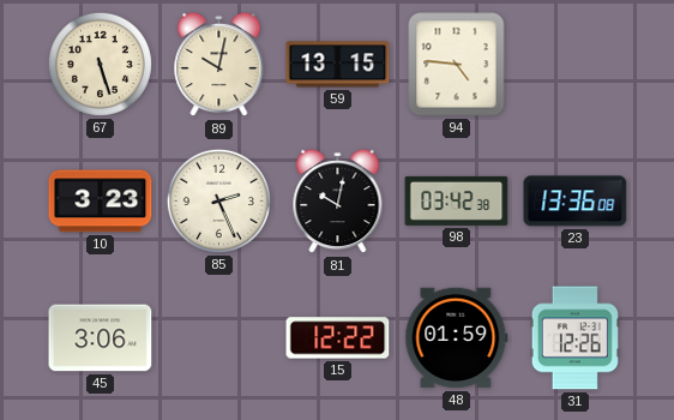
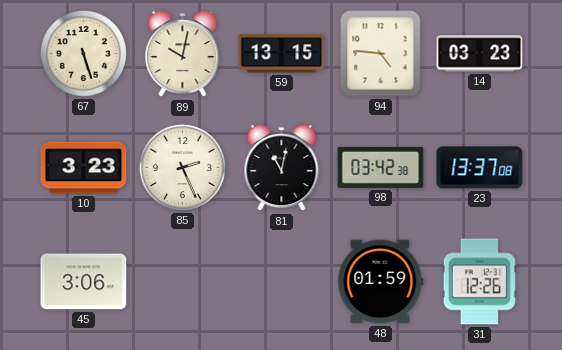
14: none -> 03:23
81: 10:02 -> 11:02
23: 13:36 -> 13:37
15: 12:22 -> none
